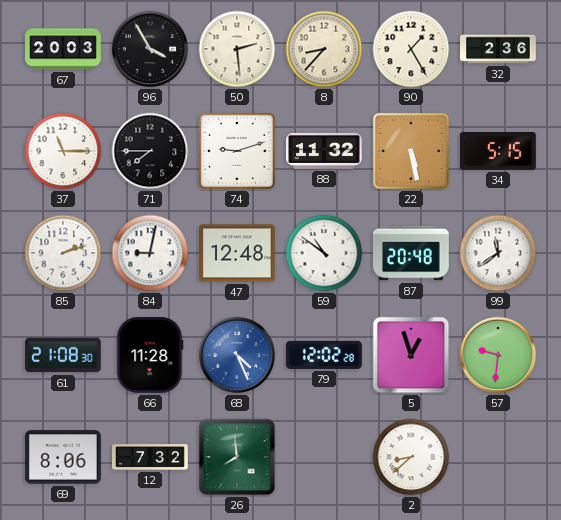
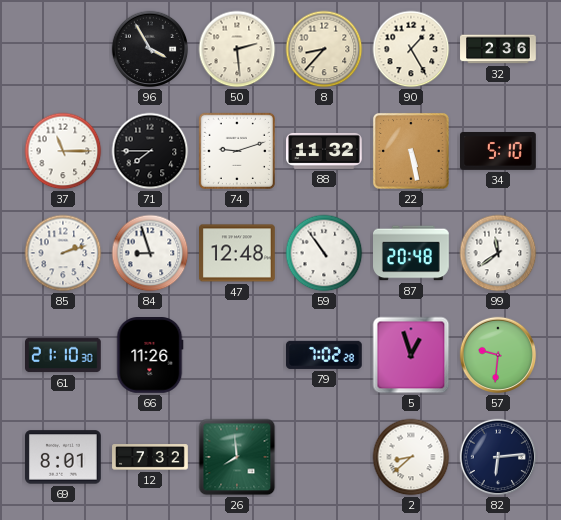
67: 20:03 -> none
34: 5:15 -> 5:10
84: 9:02 -> 8:57
59: 10:51 -> 10:54
61: 21:08 -> 21:10
66: 11:28 -> 11:26
68: 4:26 -> none
79: 12:02 -> 7:02
69: 8:06 -> 8:01
82: none -> 6:14
